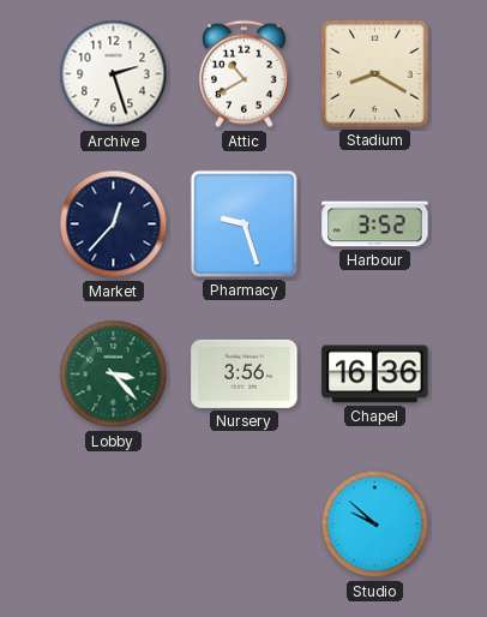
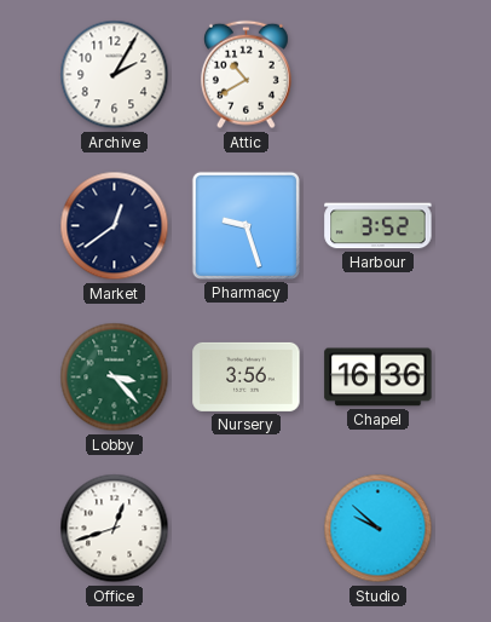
Archive: 2:27 -> 2:05
Stadium: 8:20 -> none
Market: 12:37 -> 12:39
Office: none -> 12:42
